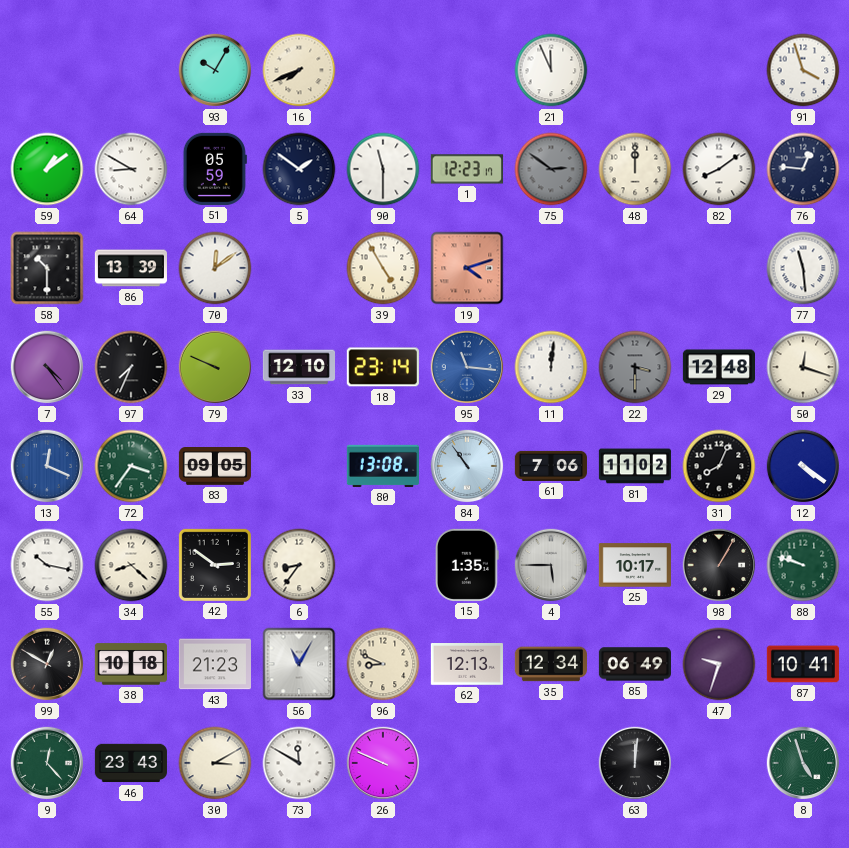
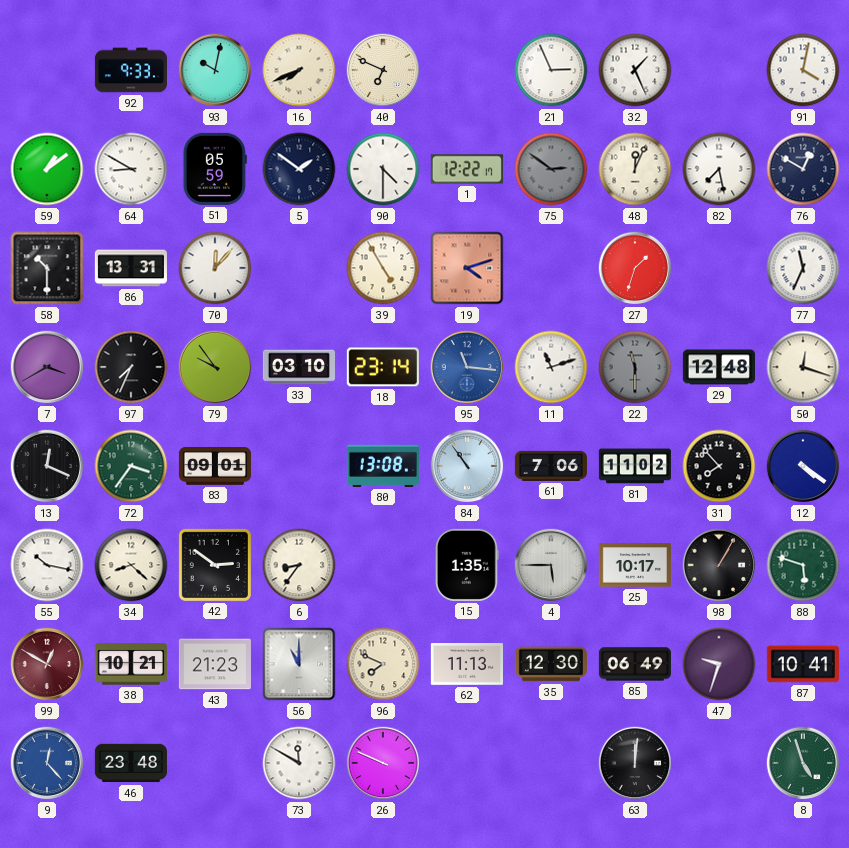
92: none -> 9:33
93: 10:05 -> 10:02
40: none -> 6:49
21: 11:56 -> 2:56
32: none -> 1:26
91: 3:57 -> 4:02
90: 11:30 -> 4:30
1: 12:23 -> 12:22
48: 12:00 -> 12:04
82: 8:09 -> 7:28
76: 12:46 -> 12:50
86: 13:39 -> 13:31
70: 12:09 -> 12:07
27: none -> 1:33
77: 11:29 -> 11:34
7: 4:24 -> 3:40
79: 9:49 -> 9:54
33: 12:10 -> 03:10
11: 12:01 -> 11:12
22: 3:30 -> 11:30
13 dial: blue -> black
83: 09:05 -> 09:01
31: 8:04 -> 7:53
88: 9:48 -> 5:48
99 dial: black -> burgundy
38: 10:18 -> 10:21
56: 11:05 -> 11:00
96: 8:49 -> 7:49
62: 12:13 -> 11:13
35: 12:34 -> 12:30
9 dial: green -> blue
46: 23:43 -> 23:48
30: 3:10 -> none
